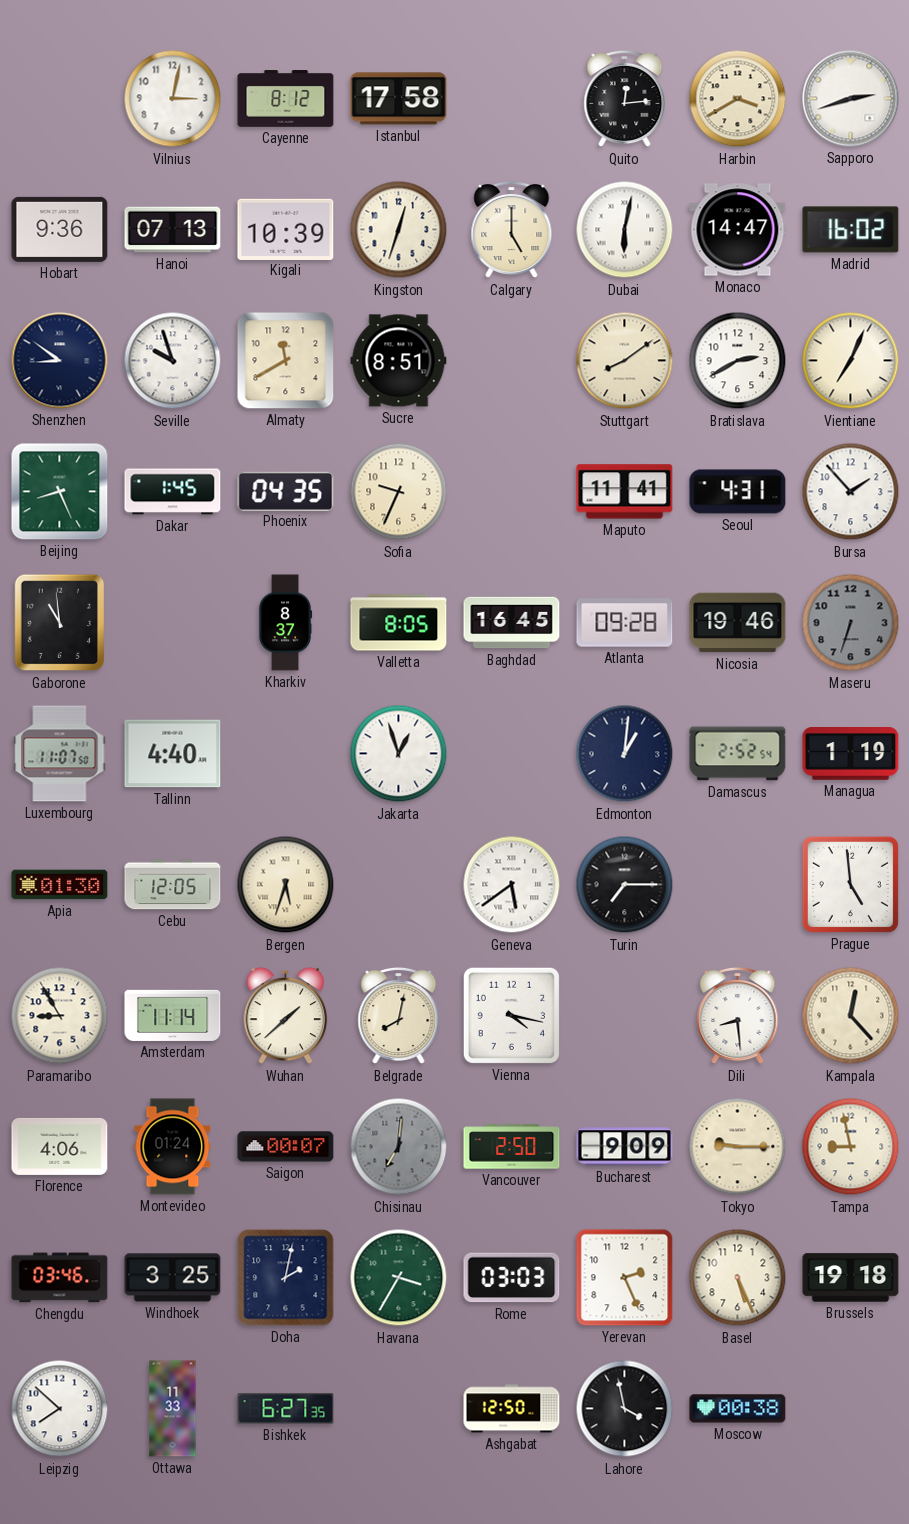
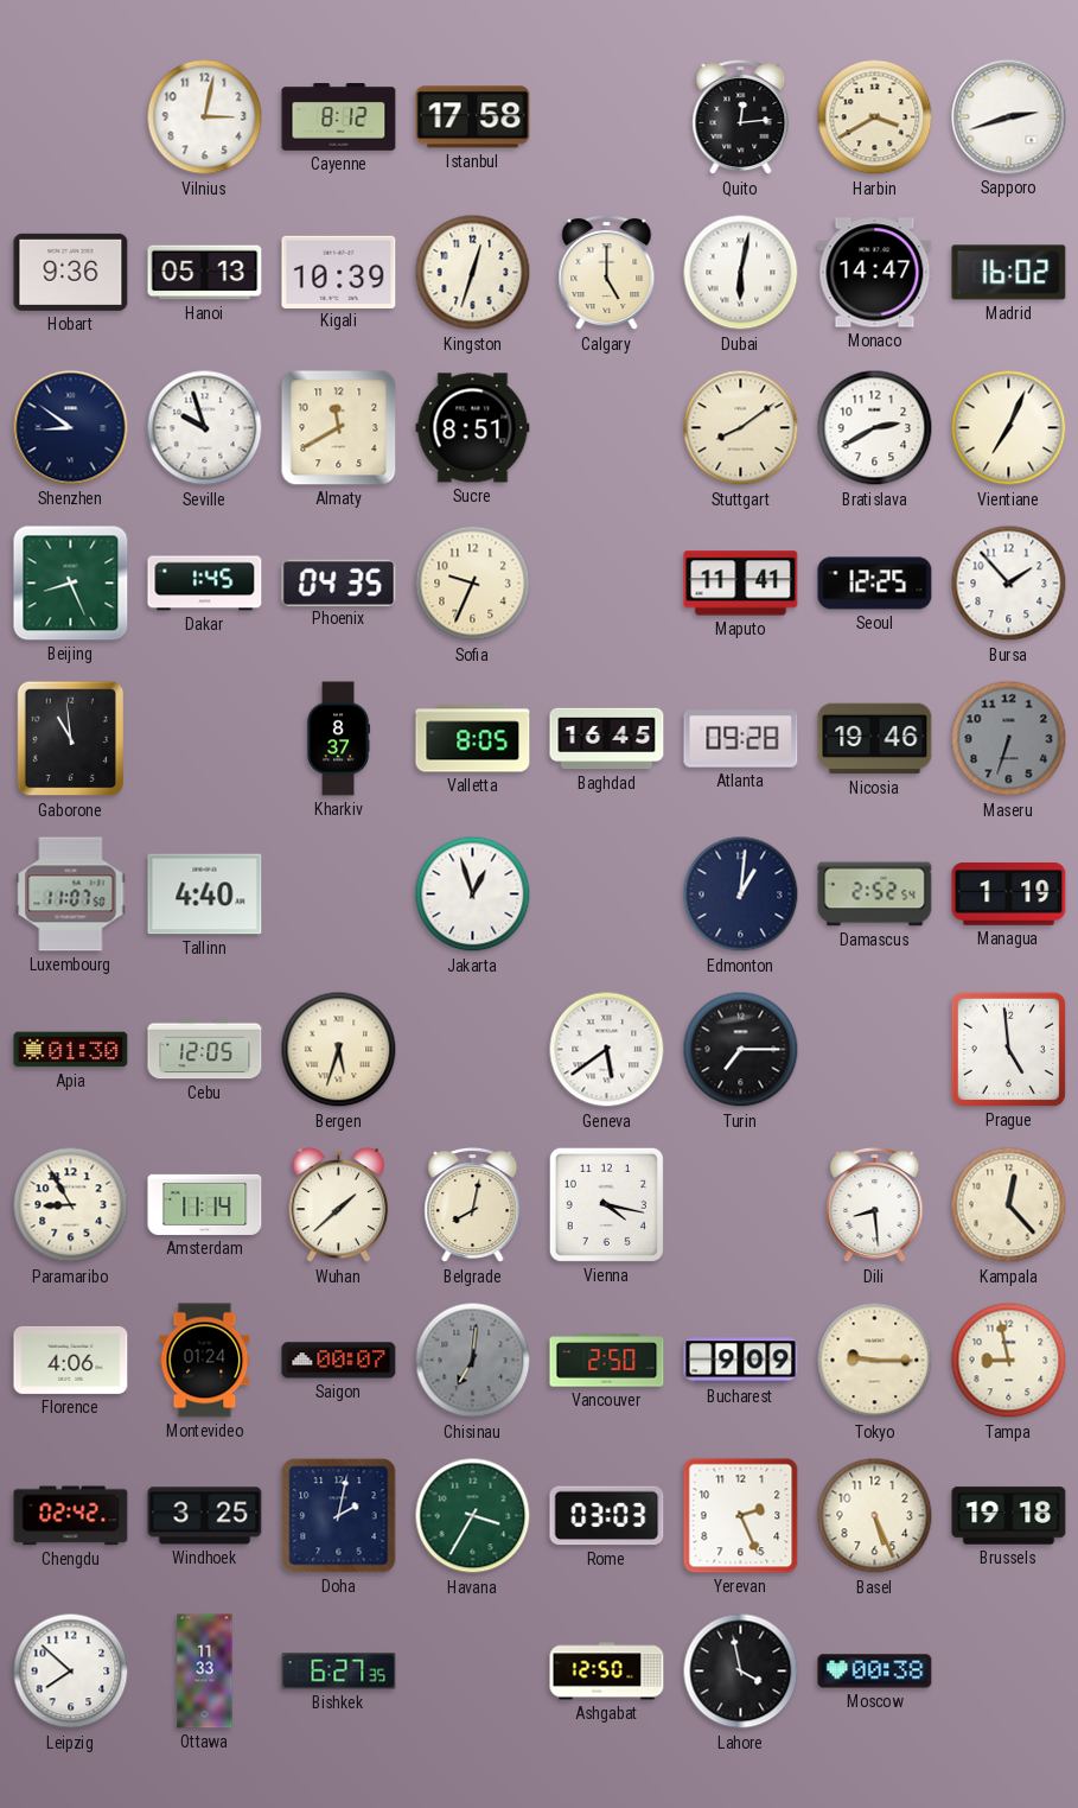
Hanoi: 07:13 -> 05:13
Seoul: 4:31 -> 12:25
Chengdu: 03:46 -> 02:42
